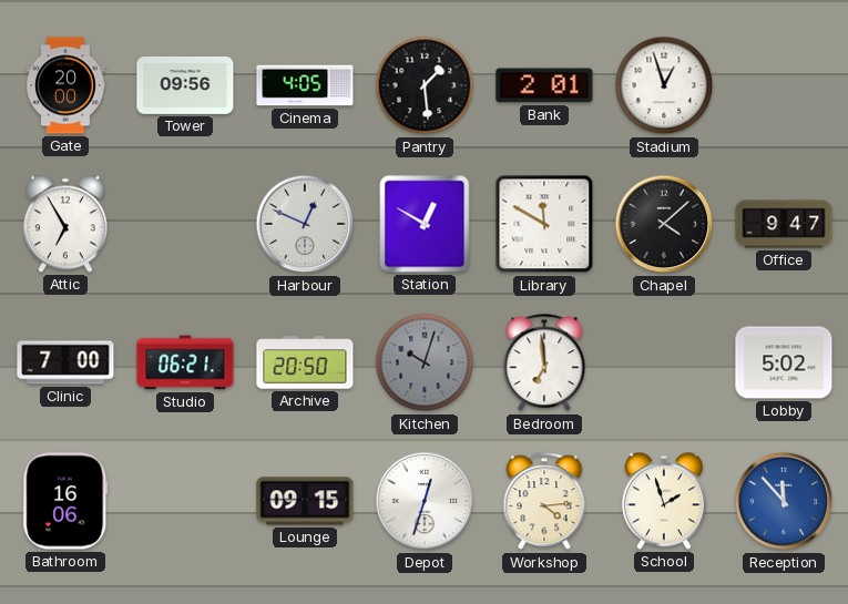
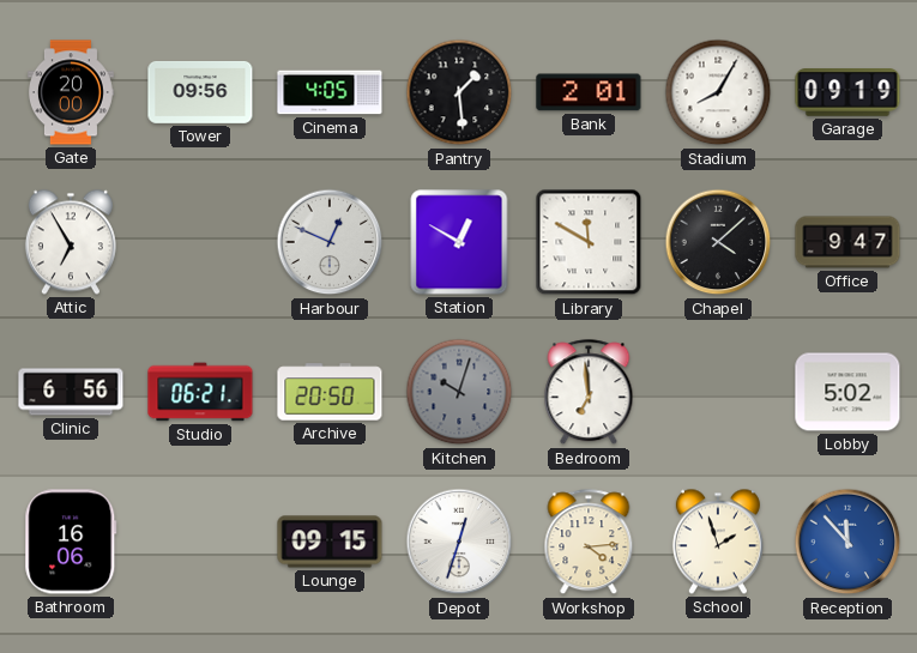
Stadium: 12:57 -> 8:05
Garage: none -> 09:19
Clinic: 7:00 -> 6:56
